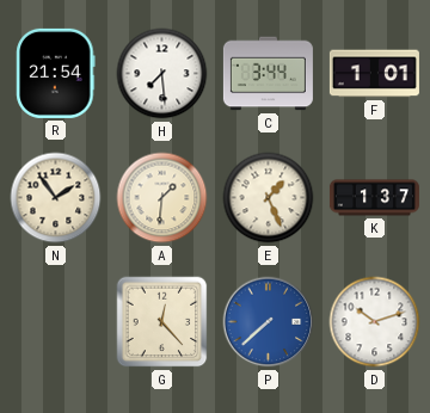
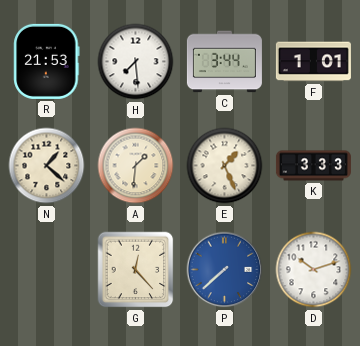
R: 21:54 -> 21:53
N: 1:54 -> 1:22
K: 1:37 -> 3:33
